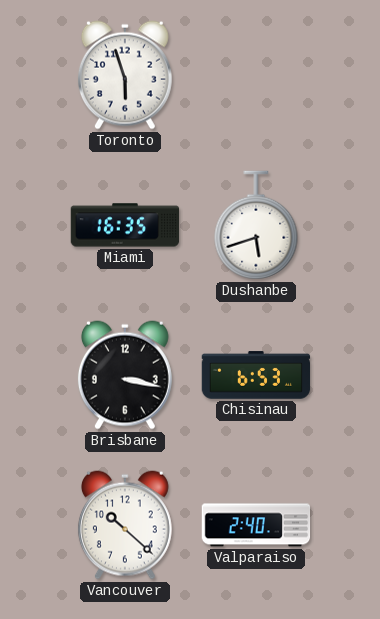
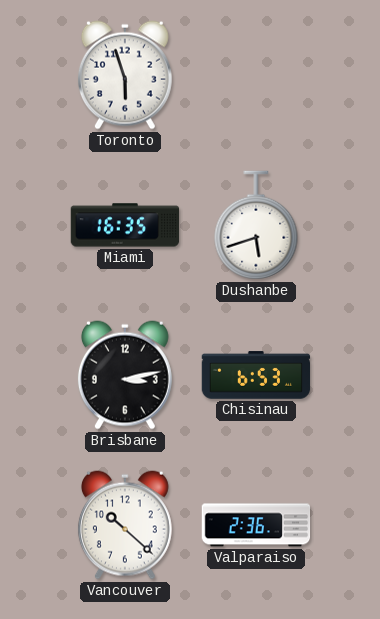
Brisbane: 3:17 -> 3:13
Valparaiso: 2:40 -> 2:36
